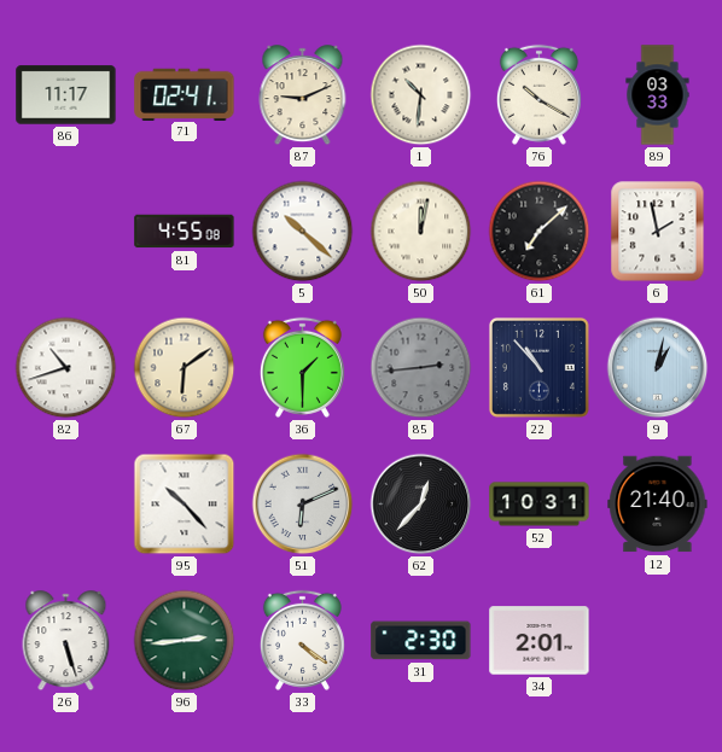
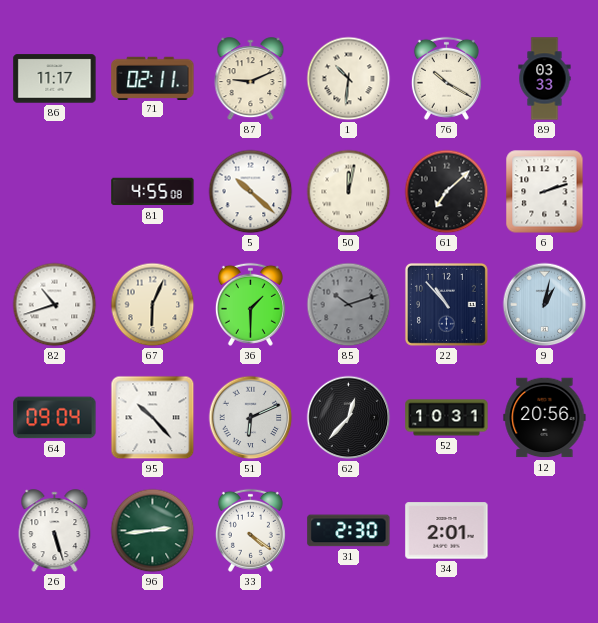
71: 02:41 -> 02:11
6: 1:58 -> 2:12
67: 6:09 -> 6:04
85: 2:44 -> 10:12
64: none -> 09:04
12: 21:40 -> 20:56
